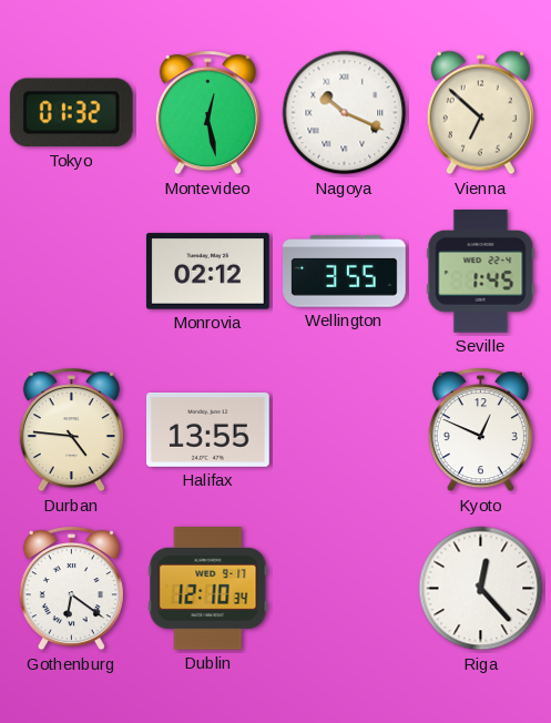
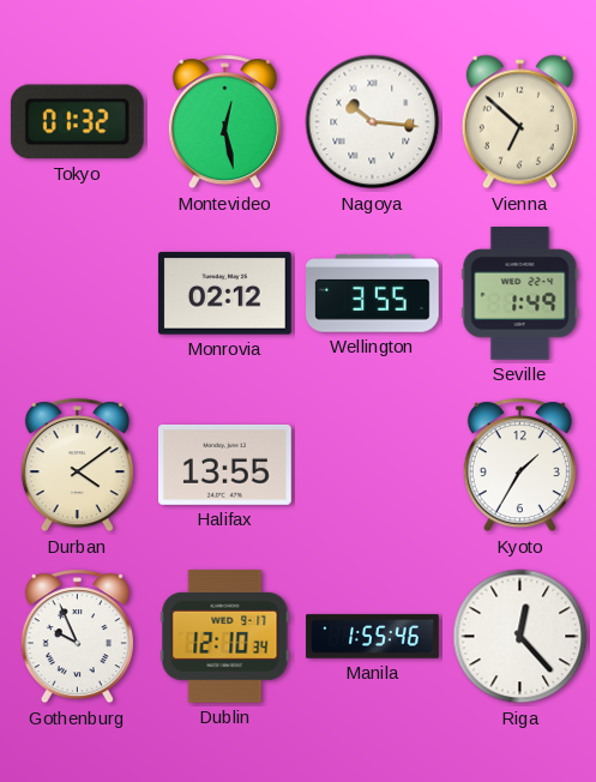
Nagoya: 10:19 -> 10:16
Seville: 1:45 -> 1:49
Durban: 4:46 -> 4:09
Kyoto: 12:49 -> 1:35
Gothenburg: 6:21 -> 9:56
Manila: none -> 1:55
